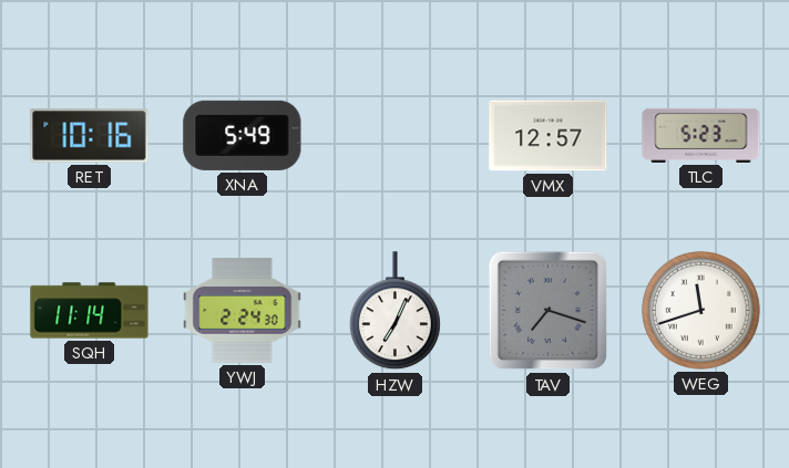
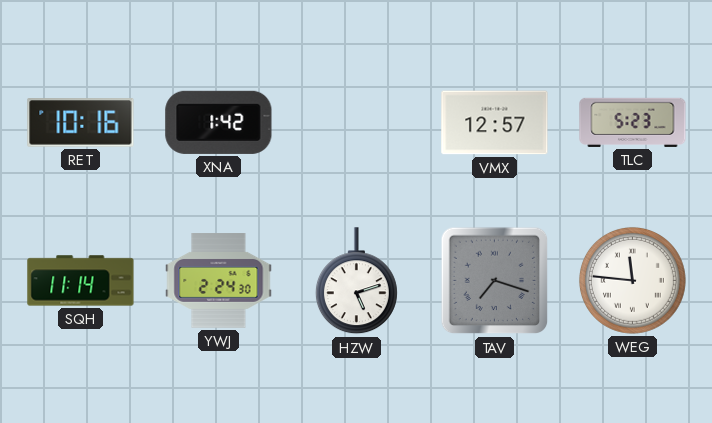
XNA: 5:49 -> 1:42
HZW: 7:04 -> 5:12
WEG: 11:42 -> 11:46
